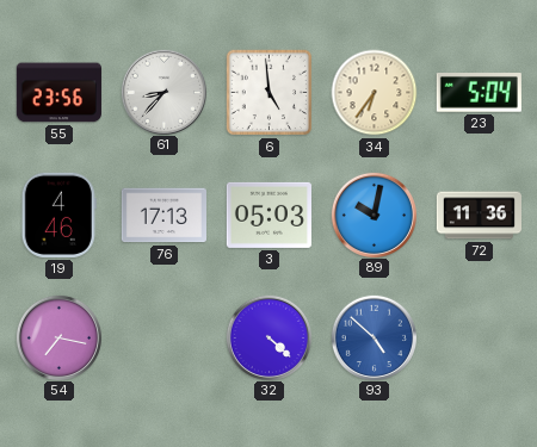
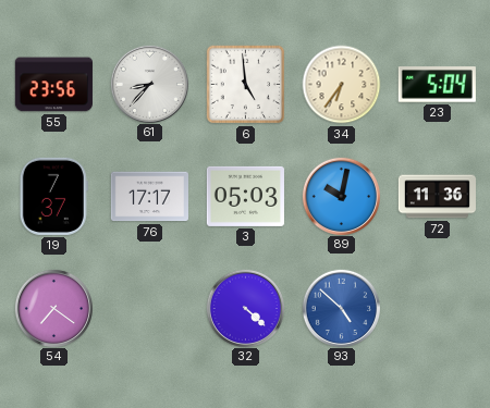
19: 4:46 -> 7:37
76: 17:13 -> 17:17
54: 7:17 -> 7:21
